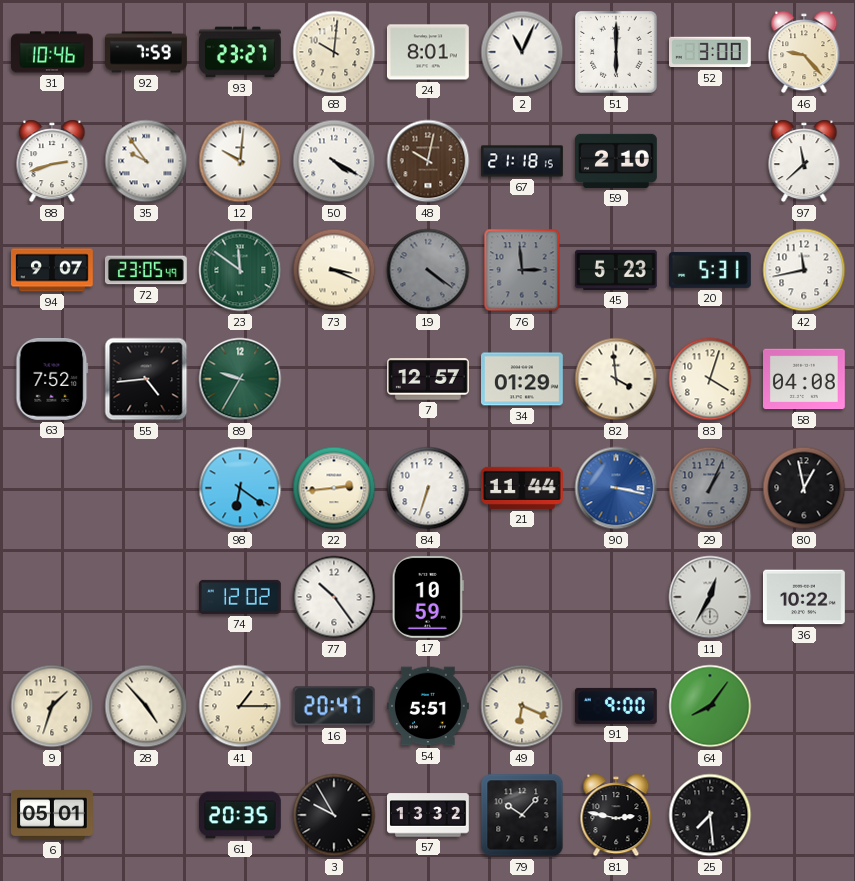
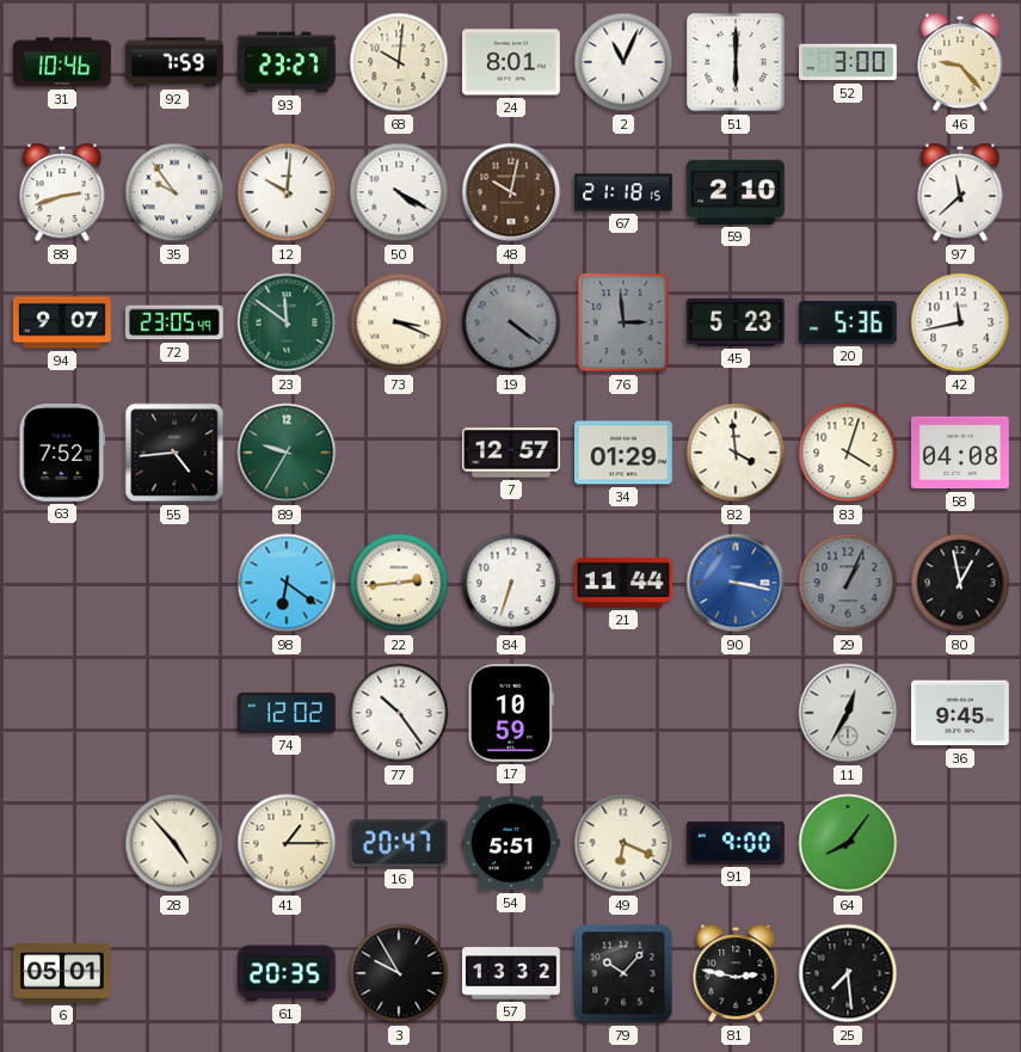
20: 5:31 -> 5:36
36: 10:22 -> 9:45
9: 1:33 -> none
